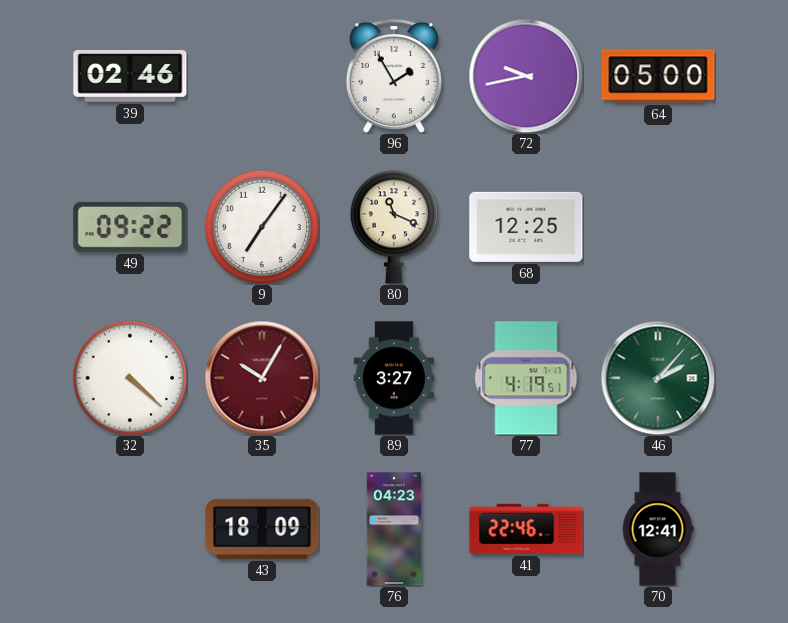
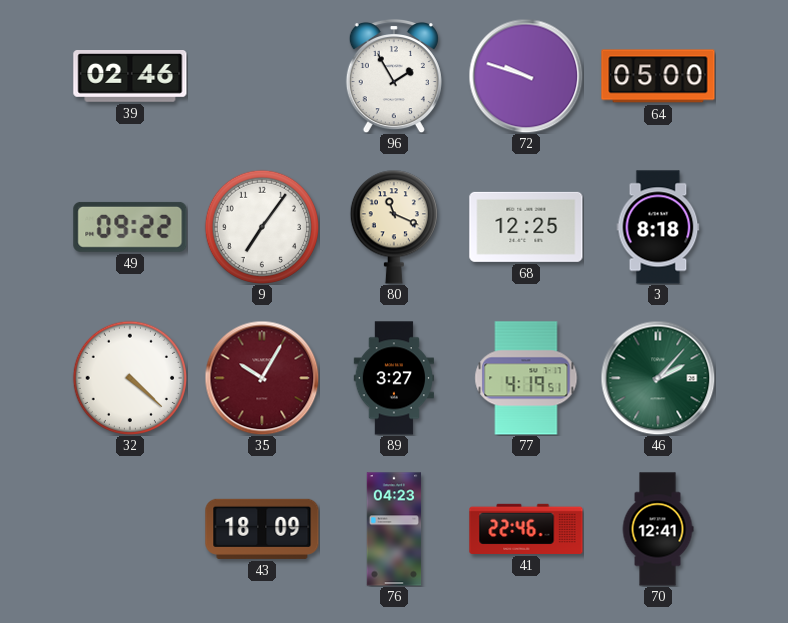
72: 9:43 -> 9:48
3: none -> 8:18
